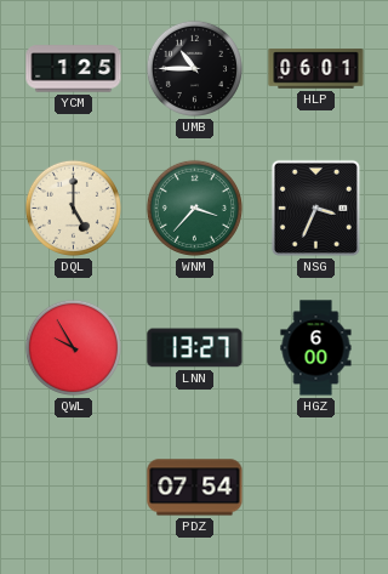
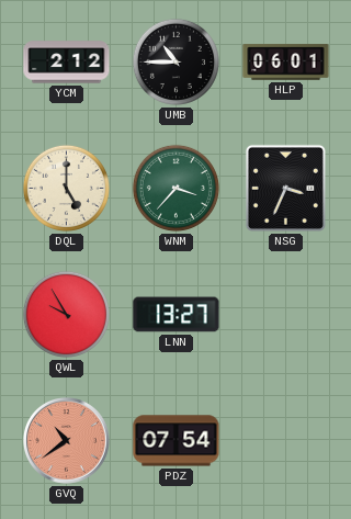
YCM: 1:25 -> 2:12
HGZ: 6:00 -> none
GVQ: none -> 10:39
